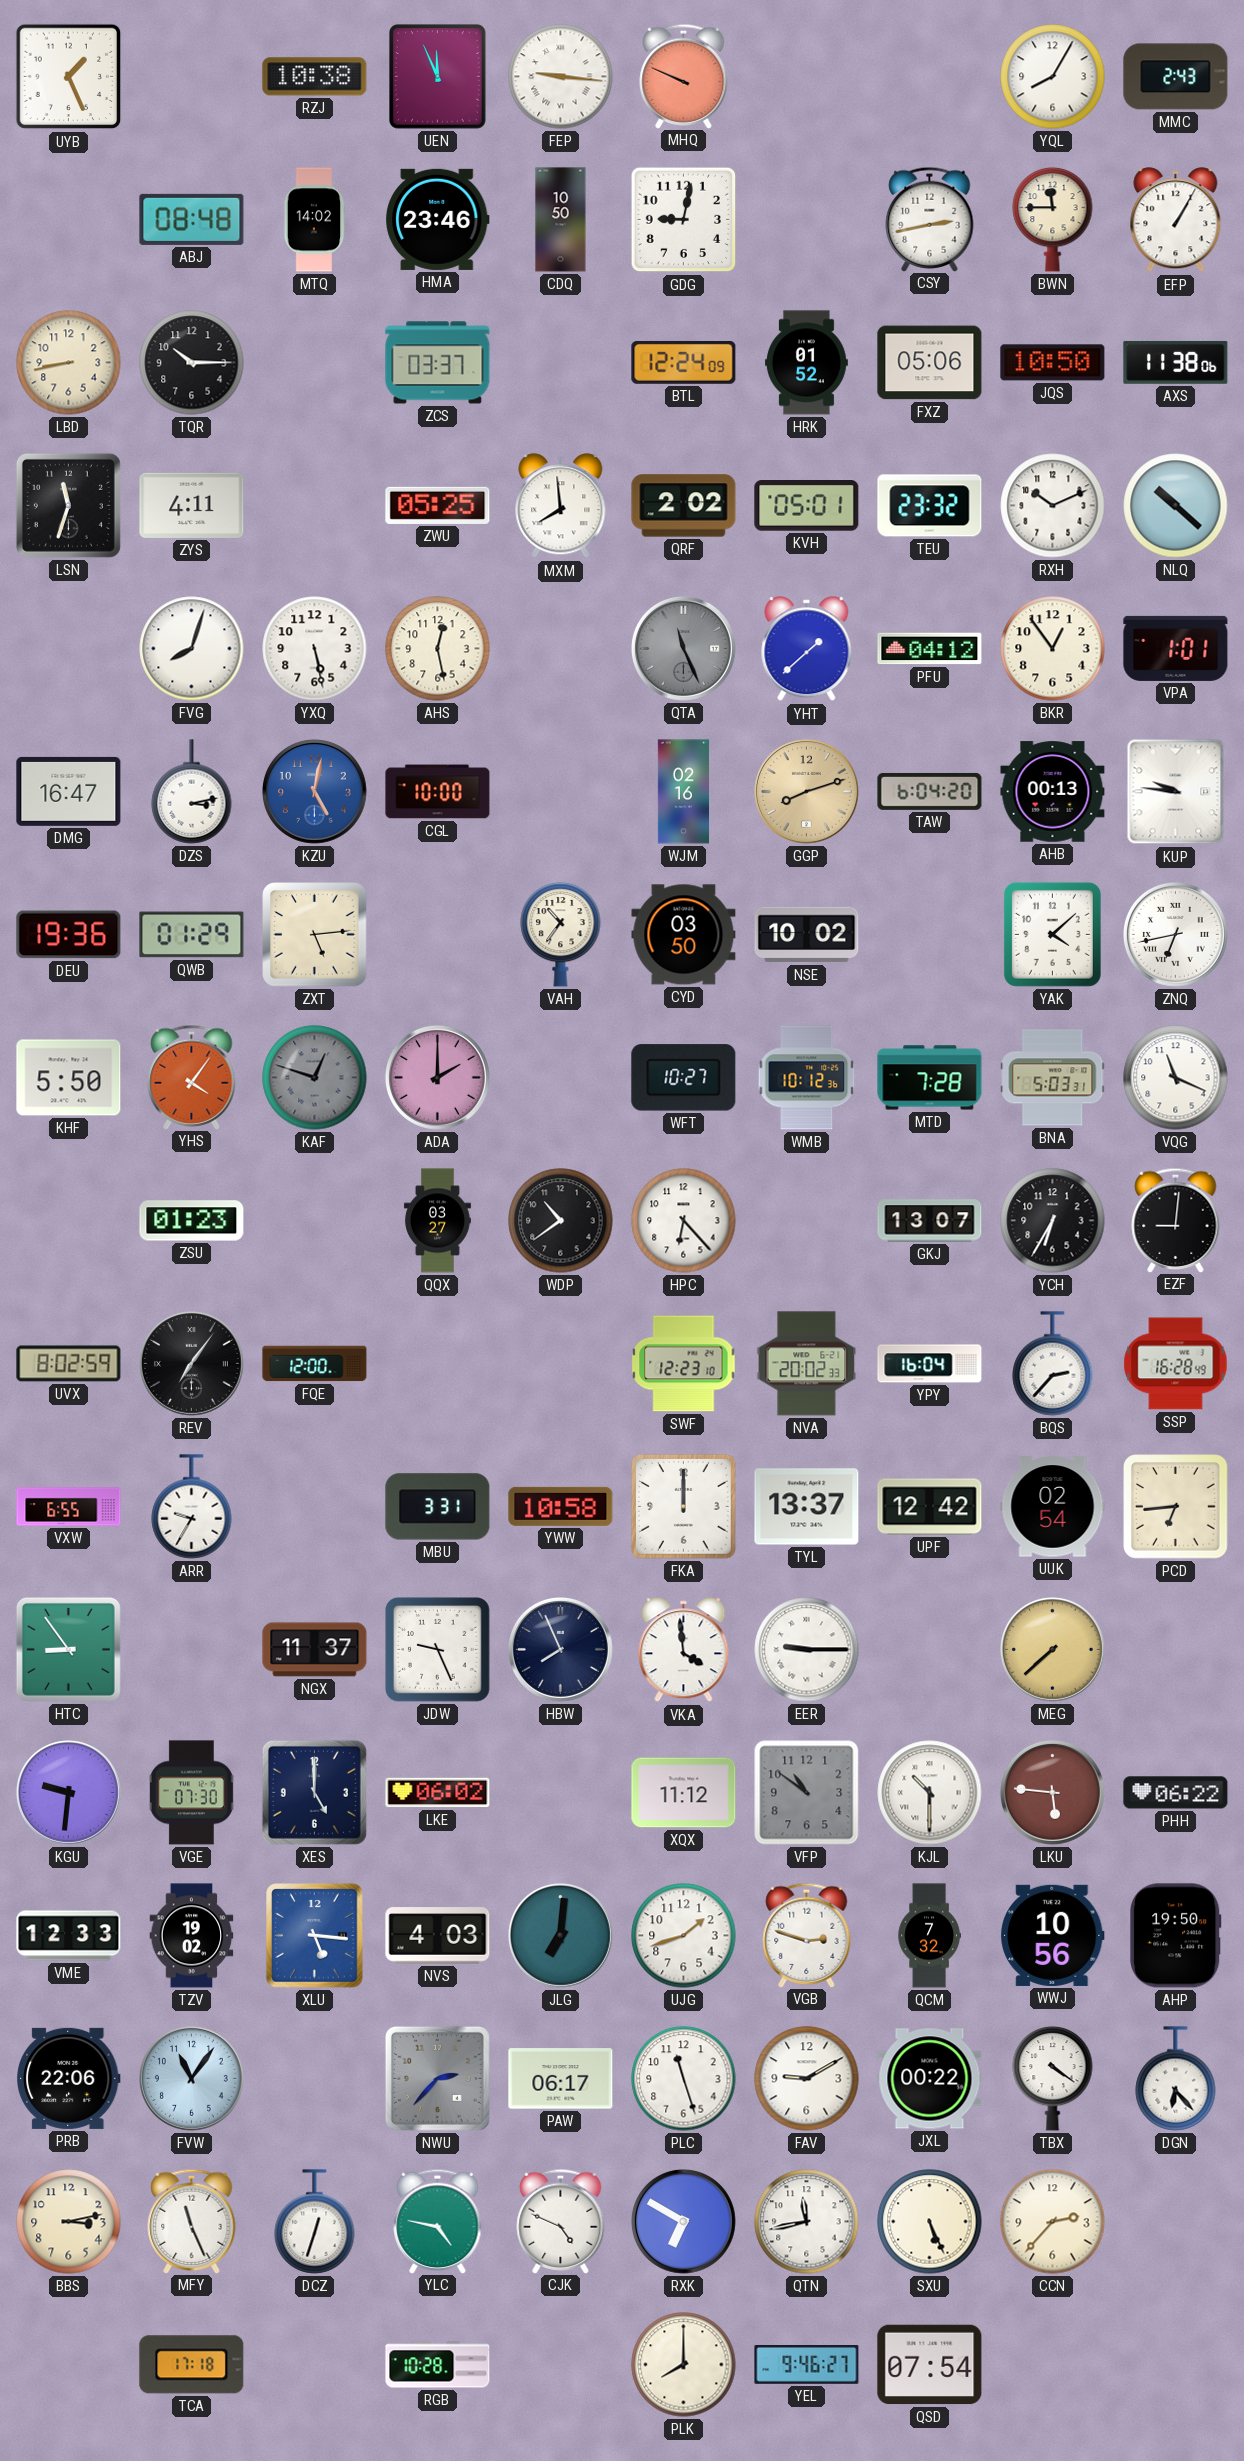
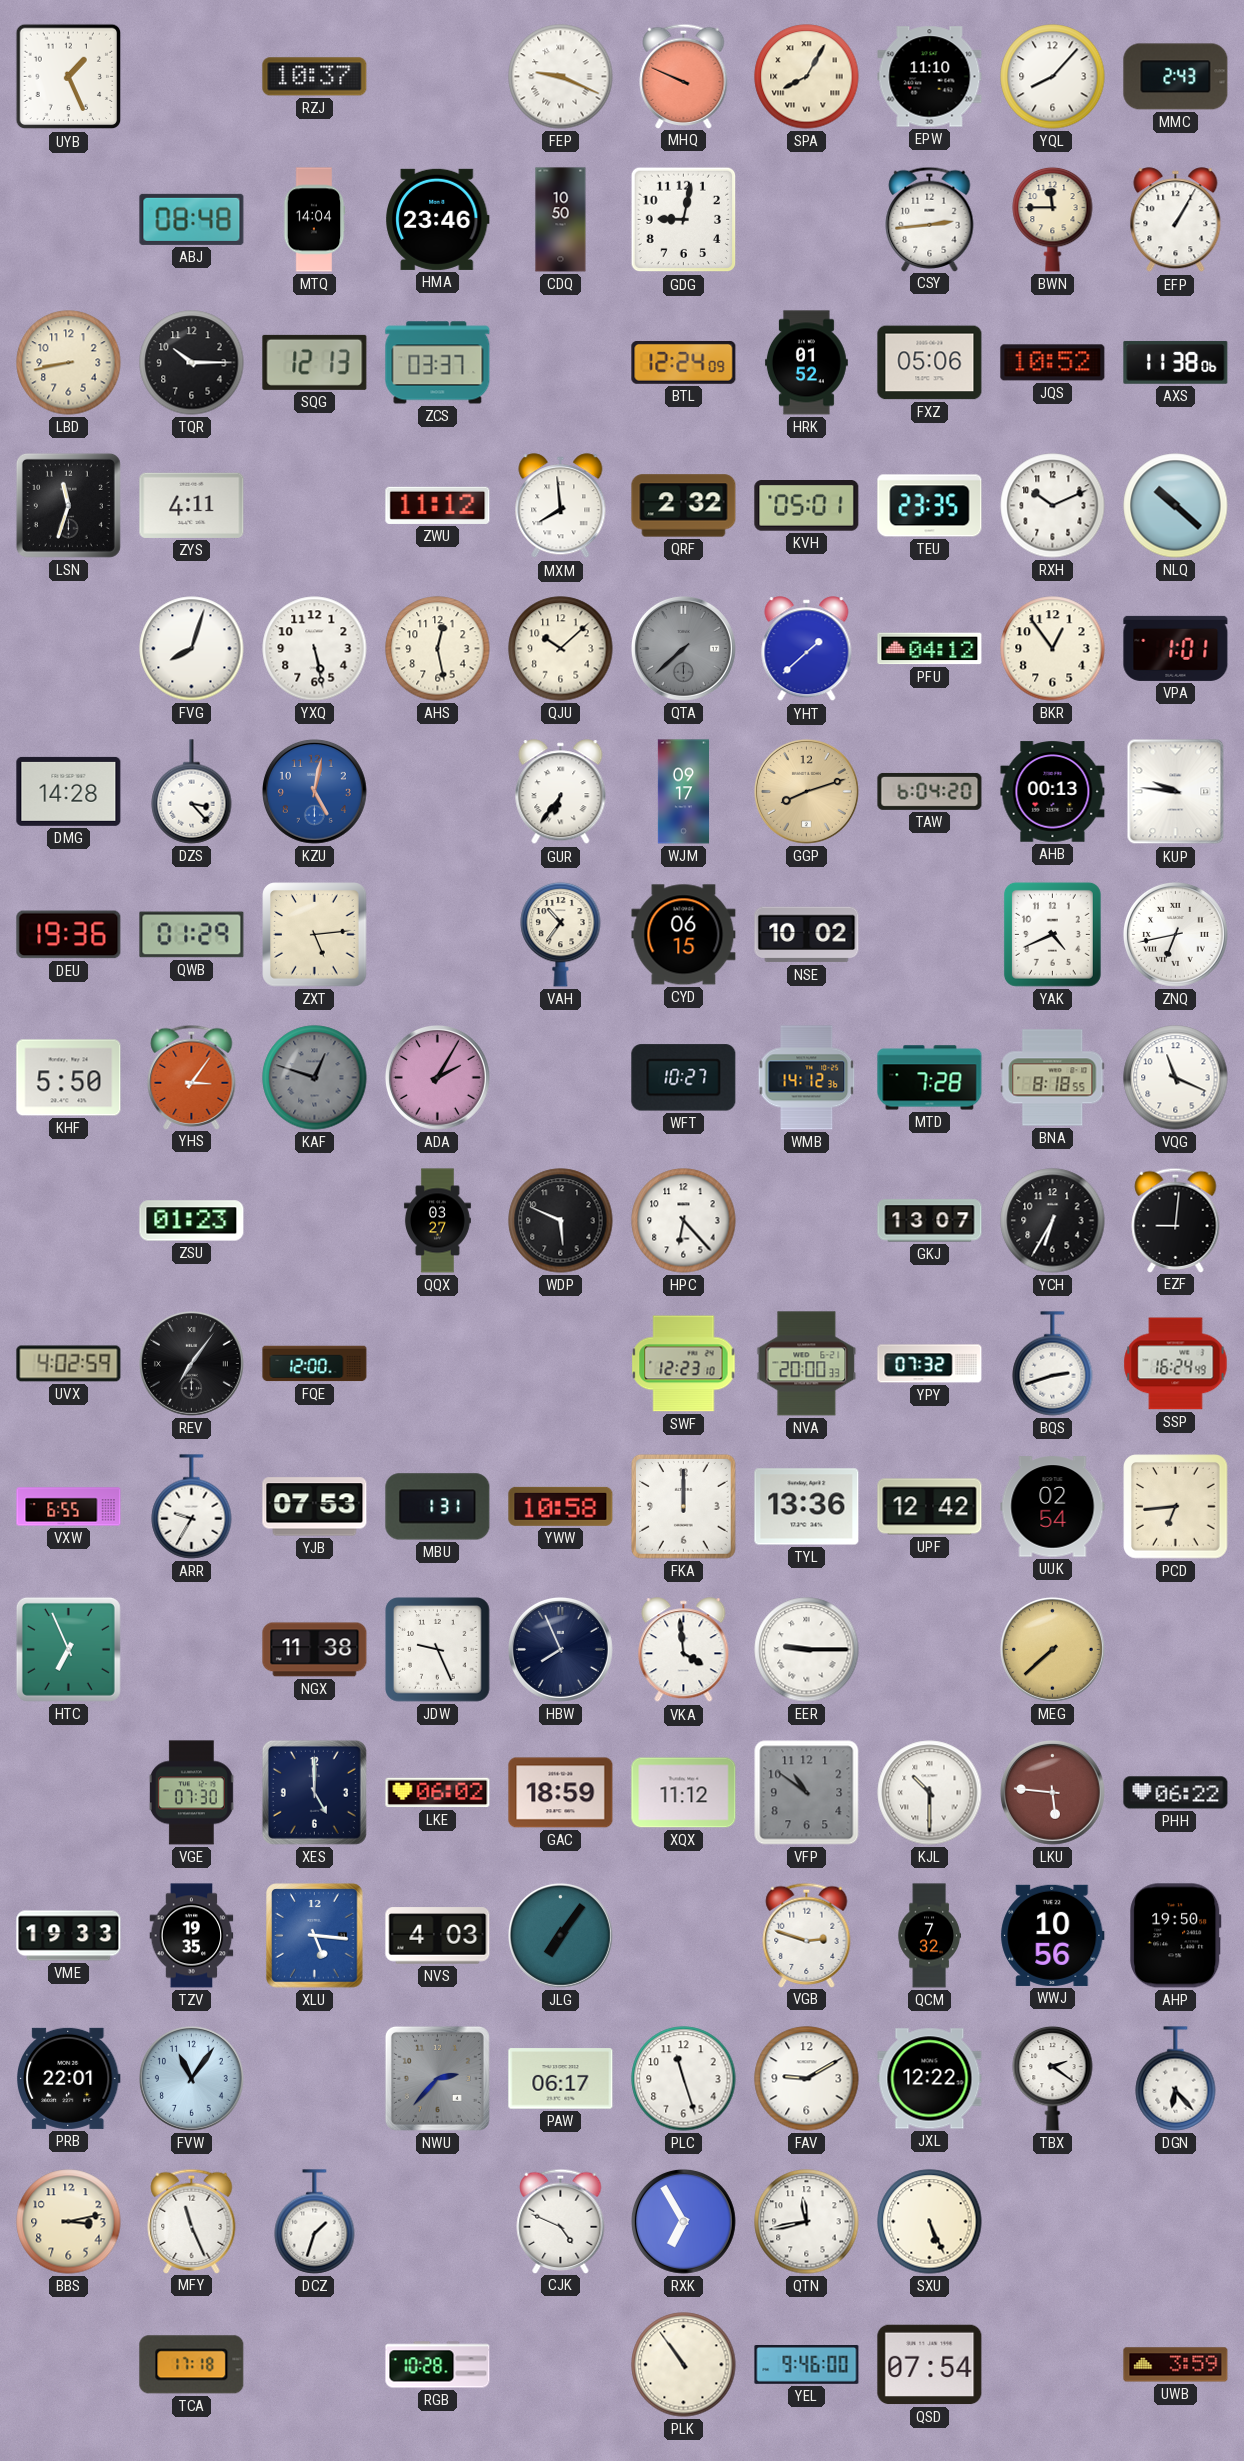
RZJ: 10:38 -> 10:37
UEN: 11:56 -> none
FEP: 9:16 -> 9:19
SPA: none -> 8:05
EPW: none -> 11:10
YQL: 8:05 -> 8:07
MTQ: 14:02 -> 14:04
CSY: 2:43 -> 2:44
SQG: none -> 12:13
JQS: 10:50 -> 10:52
ZWU: 05:25 -> 11:12
QRF: 2:02 -> 2:32
TEU: 23:32 -> 23:35
QJU: none -> 10:08
QTA: 11:26 -> 7:38
DMG: 16:47 -> 14:28
DZS: 3:13 -> 3:23
CGL: 10:00 -> none
GUR: none -> 6:36
WJM: 02:16 -> 09:17
CYD: 03:50 -> 06:15
YAK: 4:08 -> 4:41
YHS: 4:06 -> 3:06
ADA: 2:00 -> 2:05
WMB: 10:12 -> 14:12
BNA: 5:03 -> 8:18
WDP: 10:39 -> 5:49
UVX: 8:02 -> 4:02
NVA: 20:02 -> 20:00
YPY: 16:04 -> 07:32
BQS: 2:37 -> 2:42
SSP: 16:28 -> 16:24
YJB: none -> 07:53
MBU: 3:31 -> 1:31
TYL: 13:37 -> 13:36
HTC: 8:54 -> 6:56
NGX: 11:37 -> 11:38
KGU: 9:31 -> none
GAC: none -> 18:59
VME: 12:33 -> 19:33
TZV: 19:02 -> 19:35
JLG: 7:01 -> 7:06
UJG: 1:42 -> none
PRB: 22:06 -> 22:01
JXL: 00:22 -> 12:22
TBX: 4:21 -> 2:21
DCZ: 12:33 -> 1:33
YLC: 4:47 -> none
RXK: 6:50 -> 6:55
CCN: 2:37 -> none
PLK: 8:00 -> 10:54
YEL: 9:46:27 -> 9:46:00
UWB: none -> 3:59
